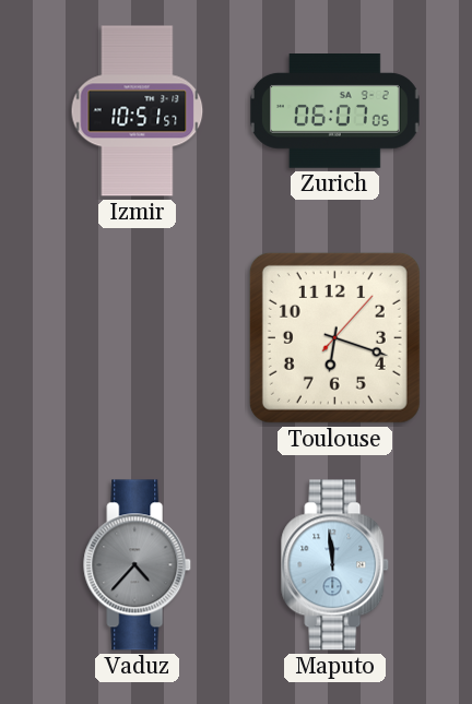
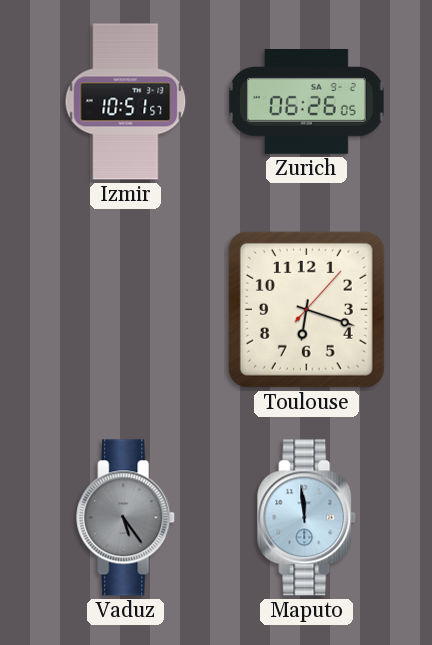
Zurich: 06:07 -> 06:26
Vaduz: 4:37 -> 5:24
